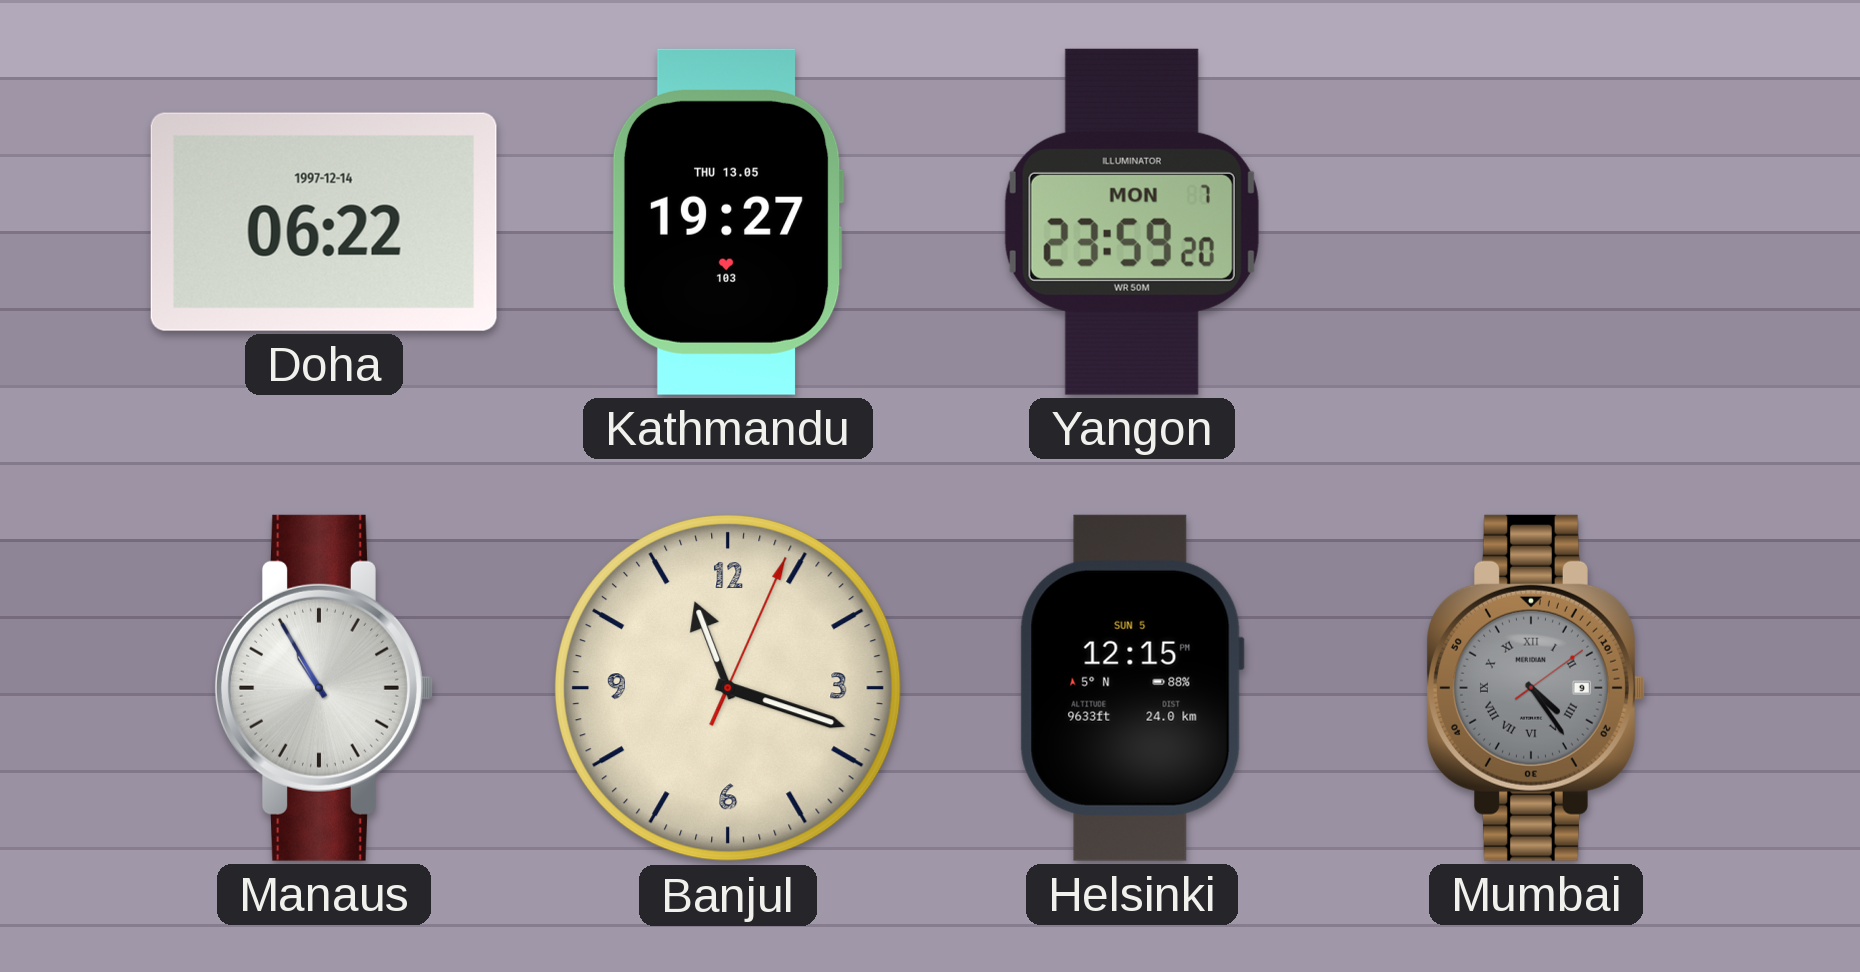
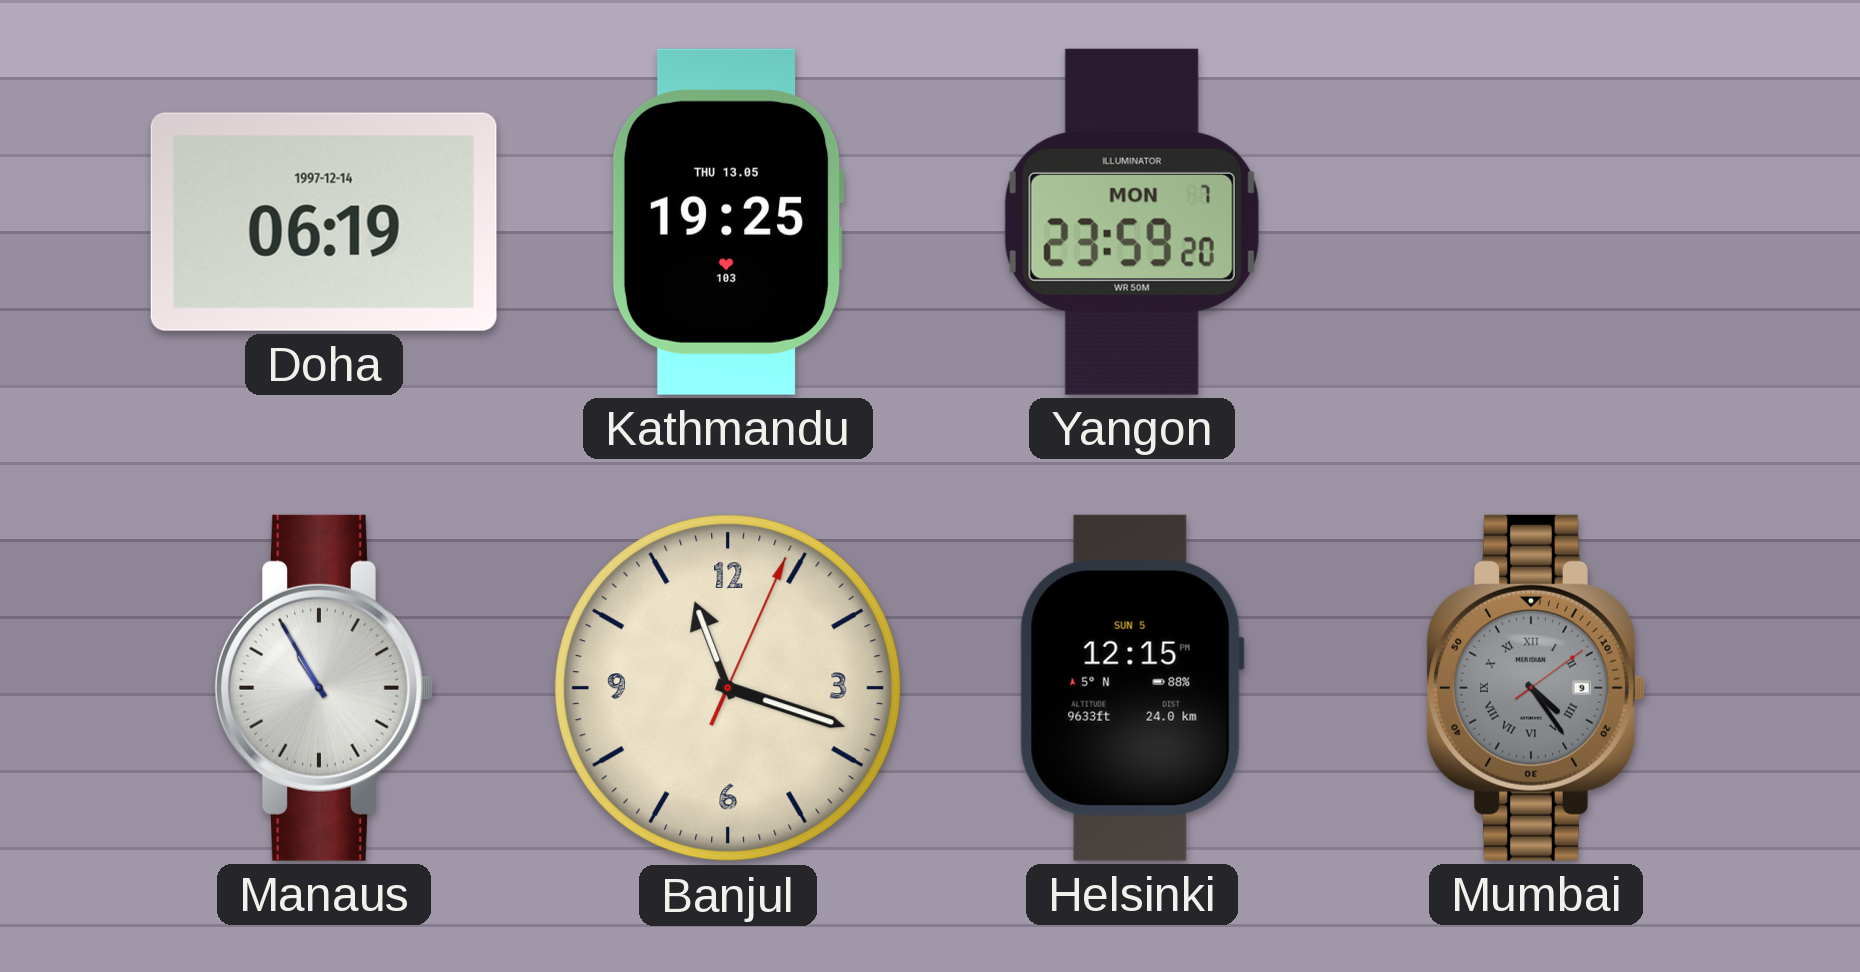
Doha: 06:22 -> 06:19
Kathmandu: 19:27 -> 19:25
